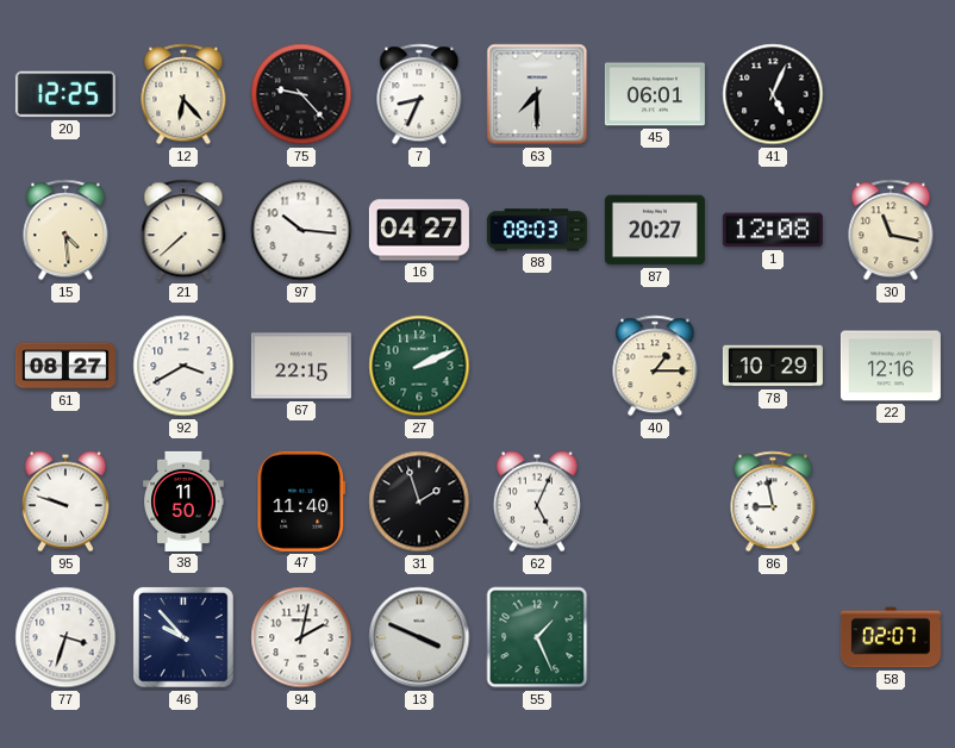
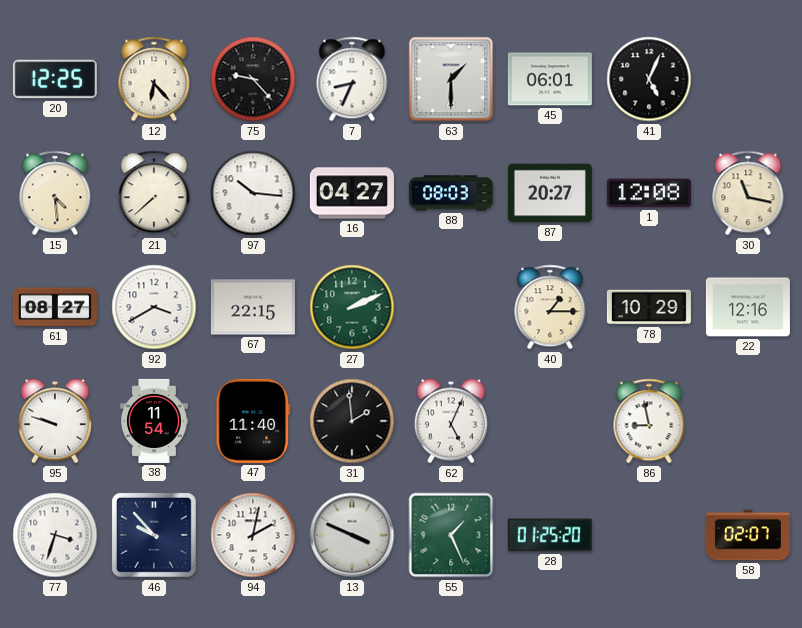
63: 7:30 -> 1:30
38: 11:50 -> 11:54
31: 1:57 -> 1:59
28: none -> 01:25
